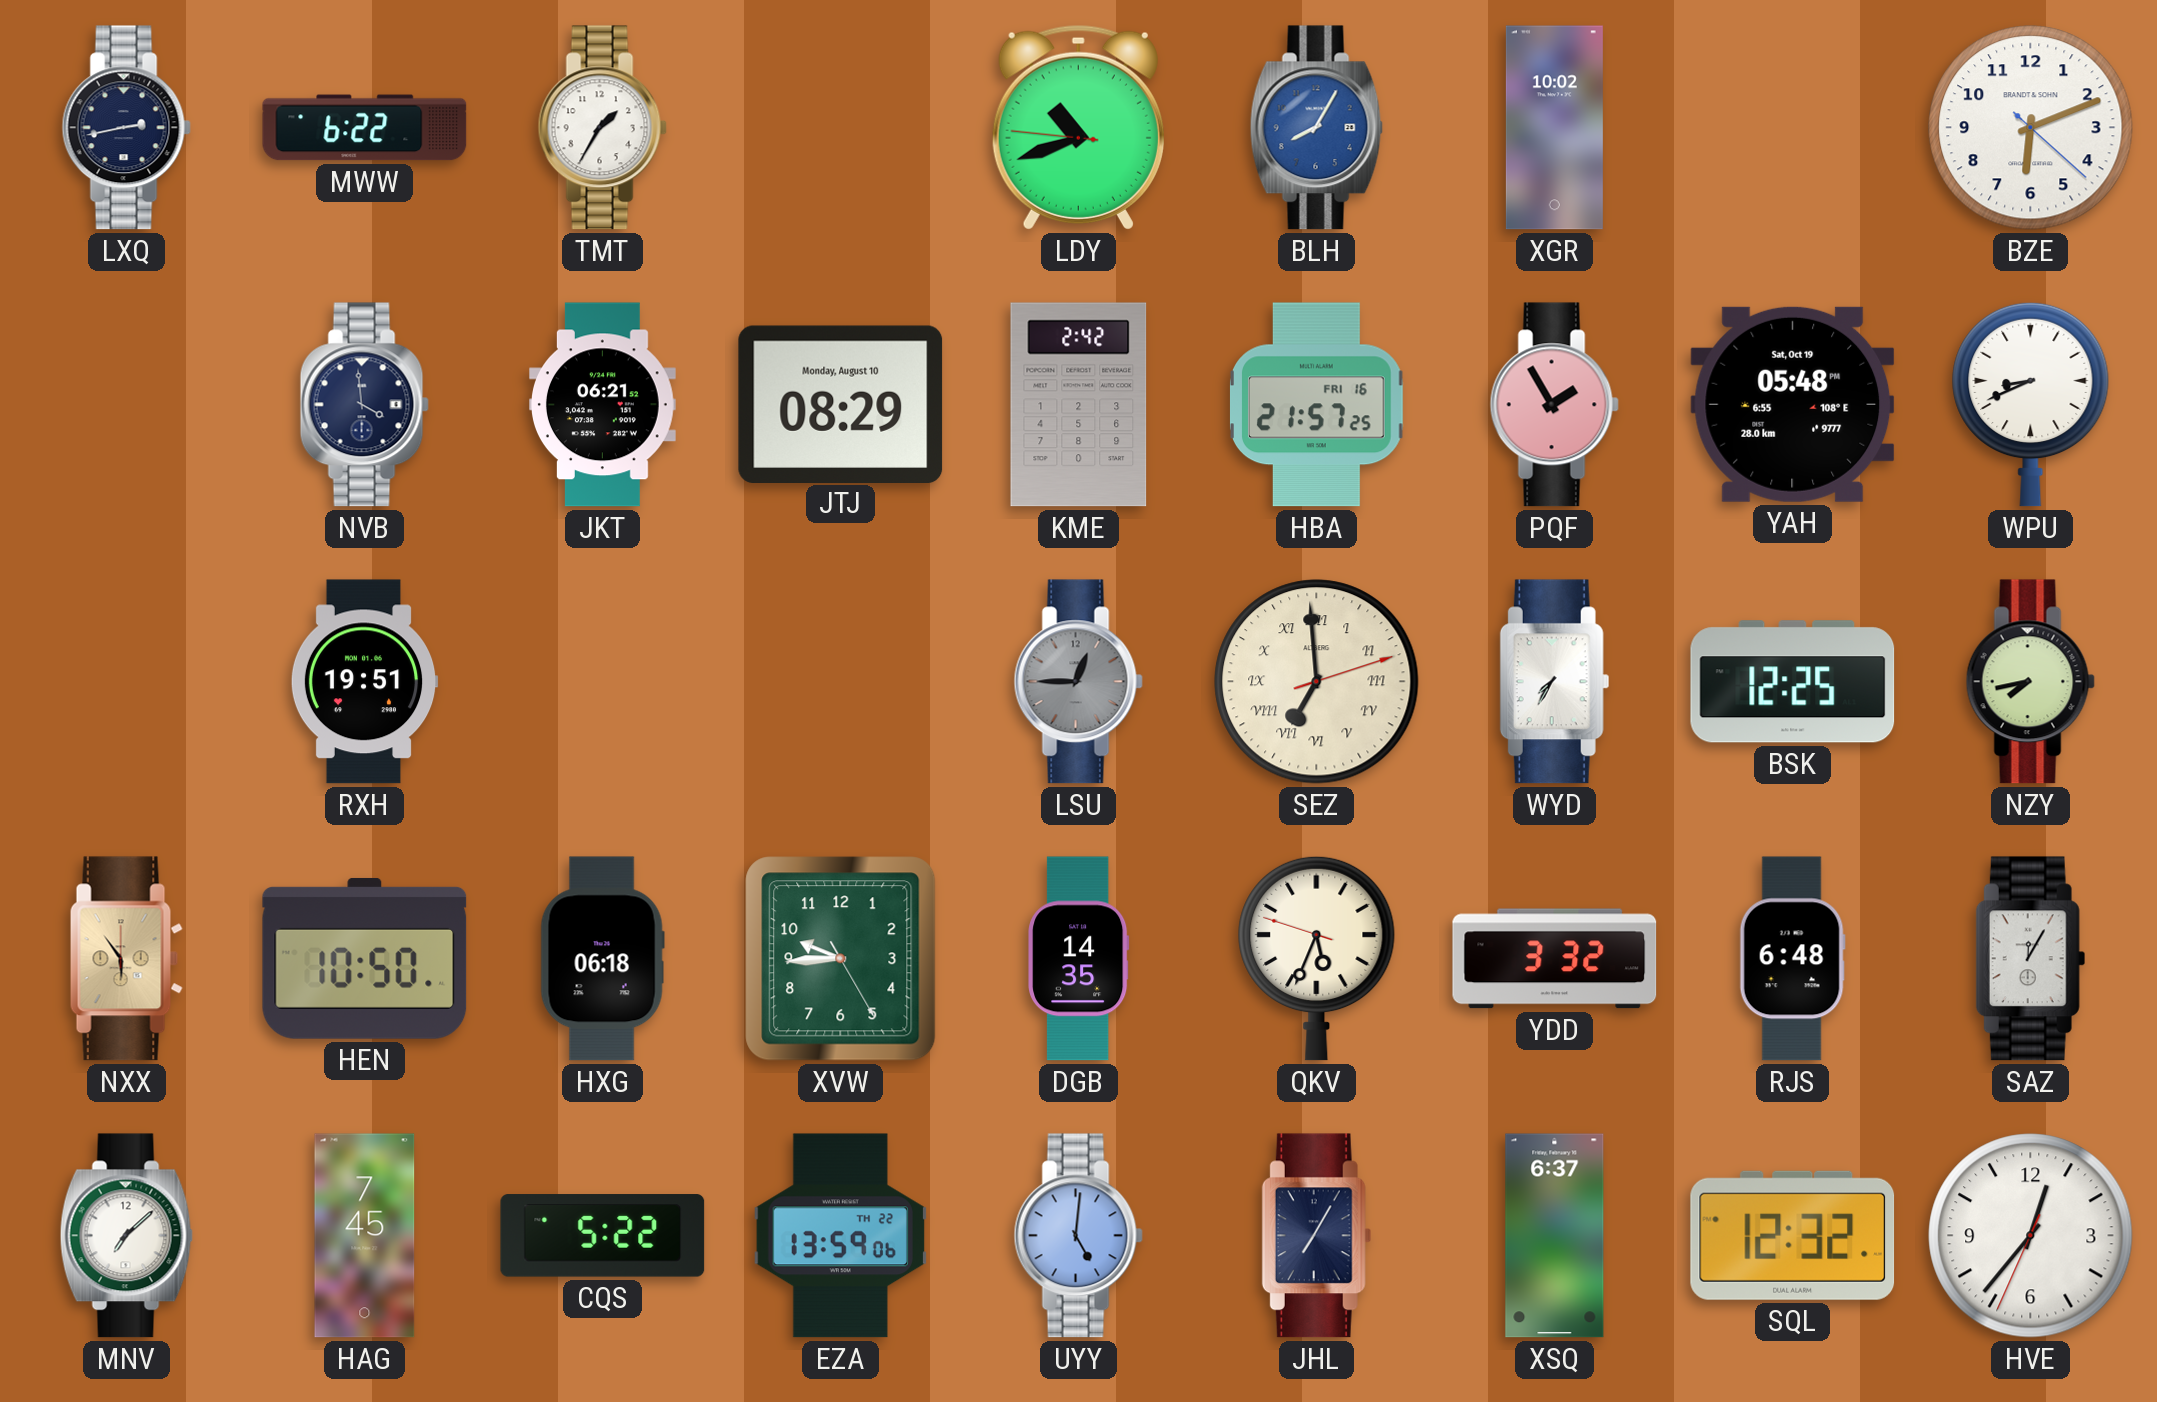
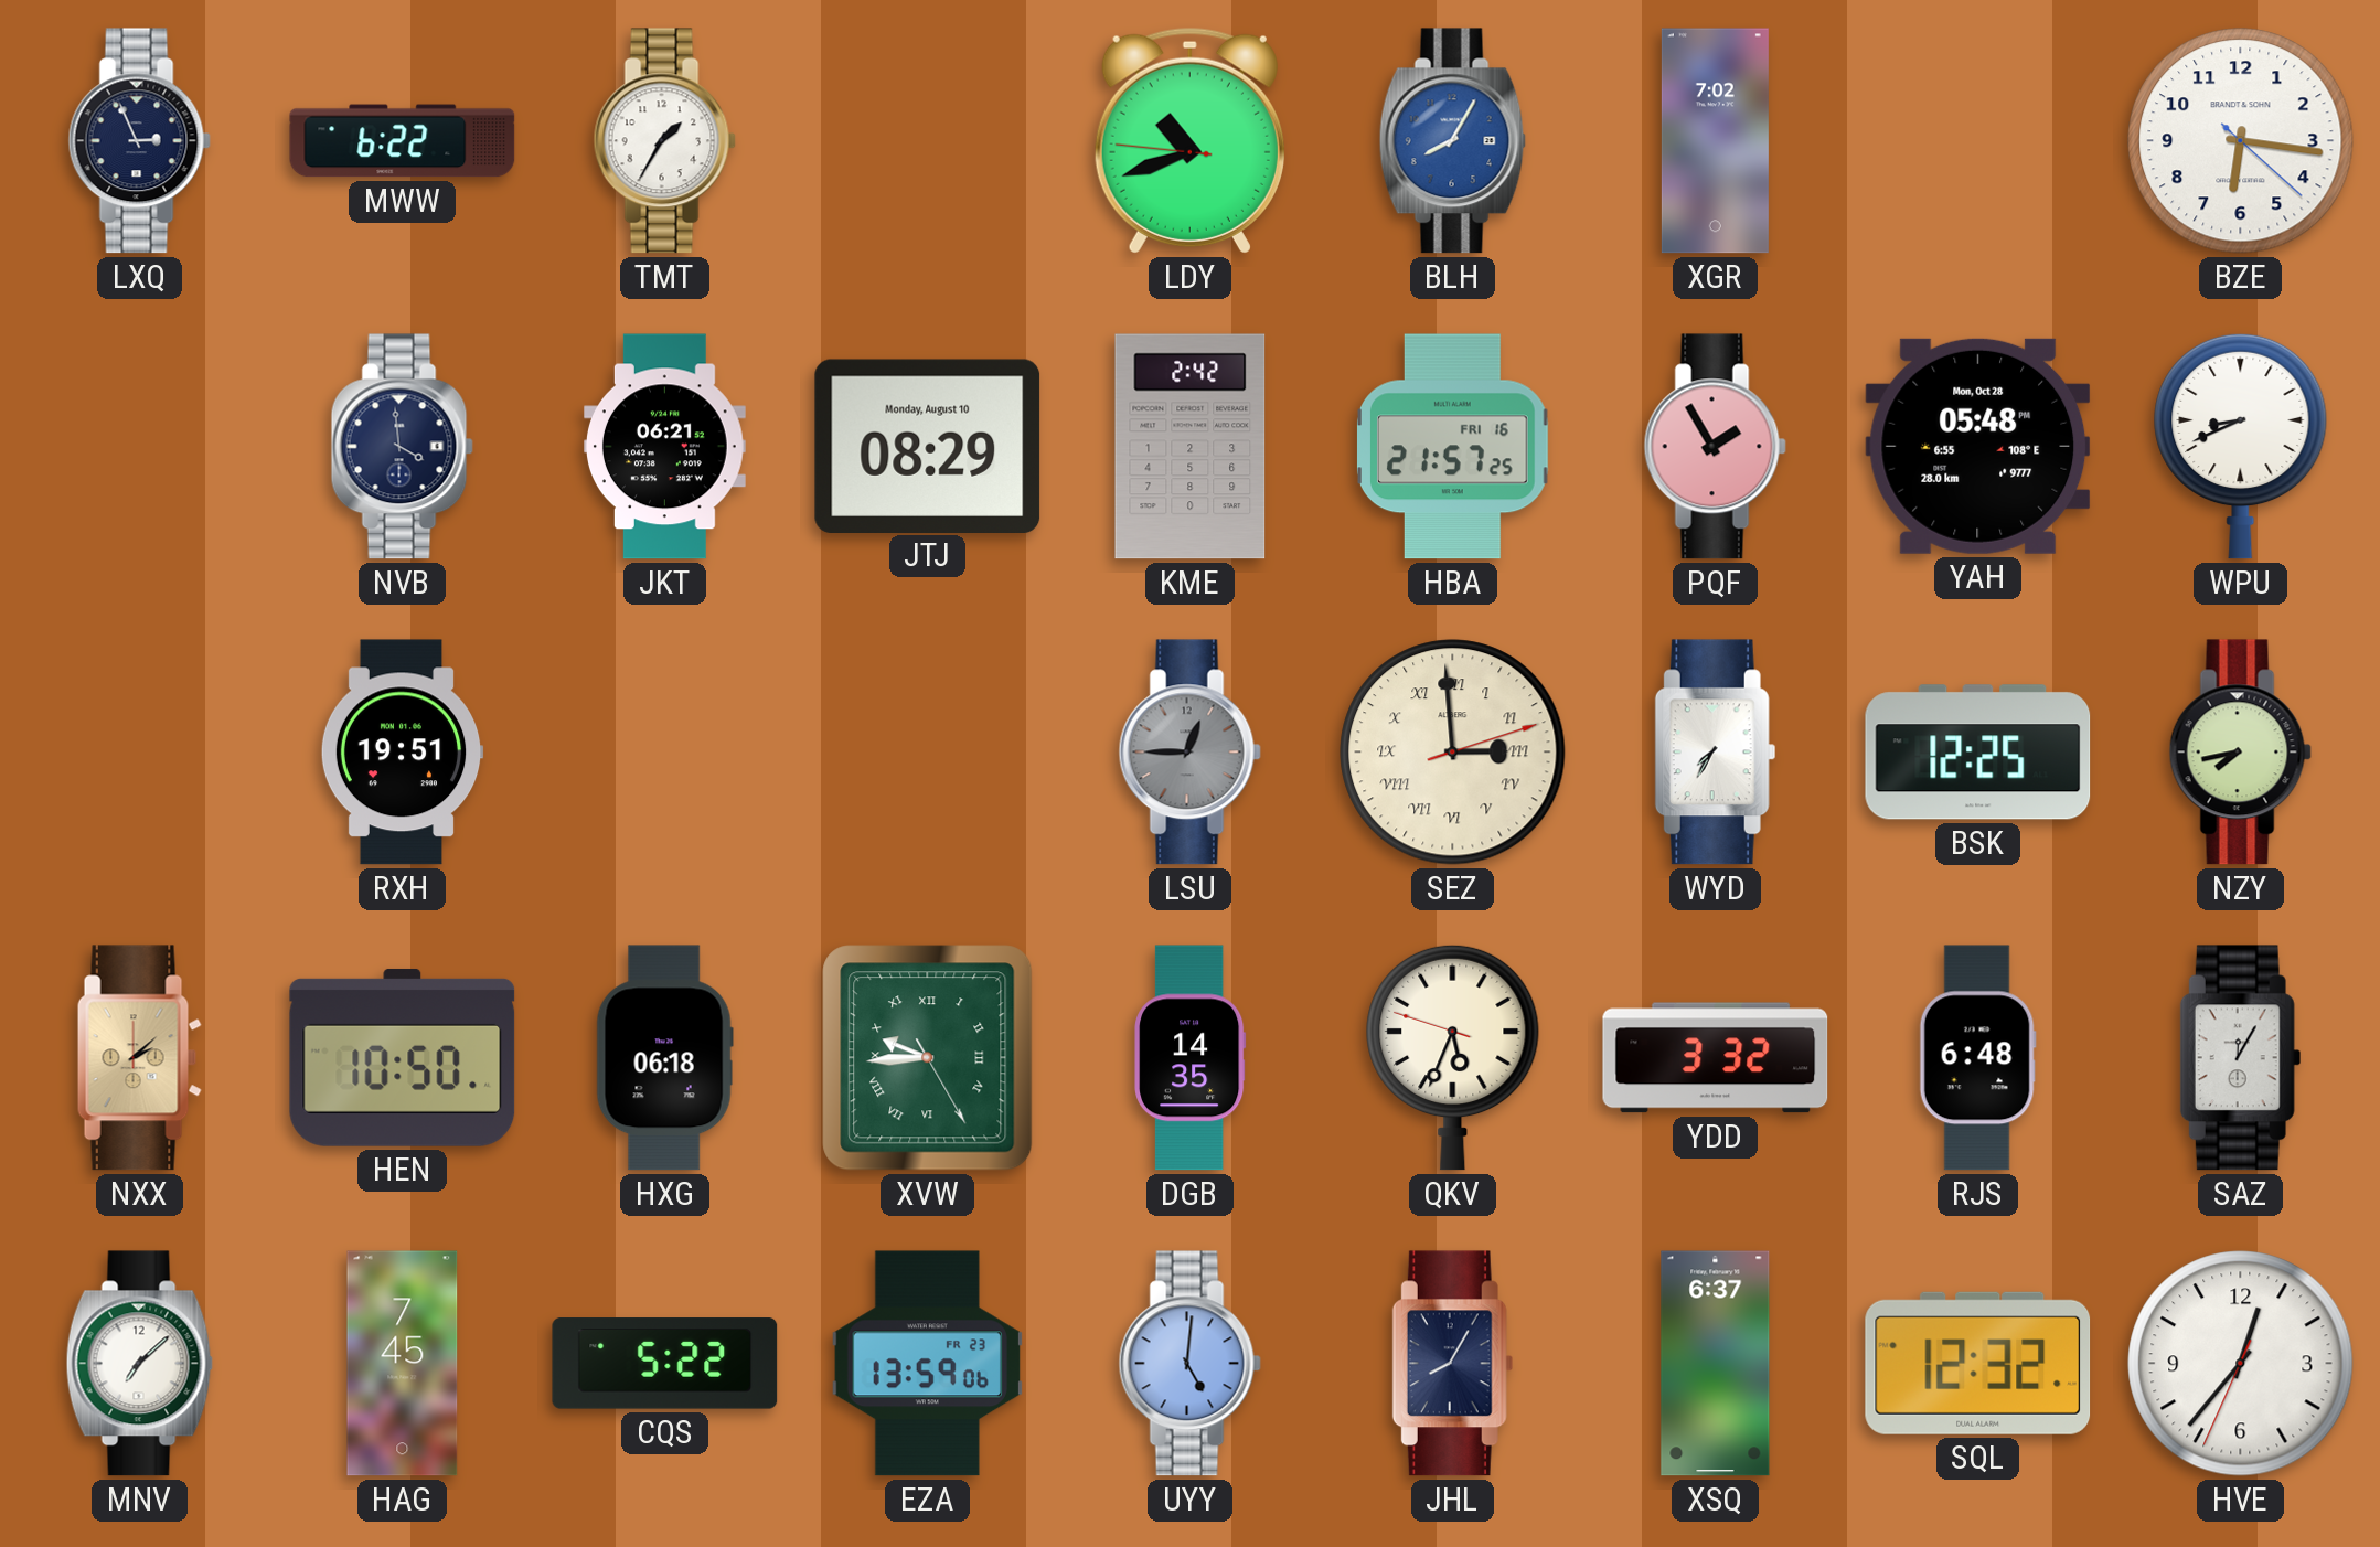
LXQ: 2:43 -> 2:56
XGR: 10:02 -> 7:02
BZE: 6:11 -> 6:16
YAH date: Sat, Oct 19 -> Mon, Oct 28
SEZ: 6:59 -> 2:59
NXX: 5:54 -> 2:08
XVW numerals: Arabic -> Roman
EZA date: TH 22 -> FR 23
JHL: 7:05 -> 8:05
